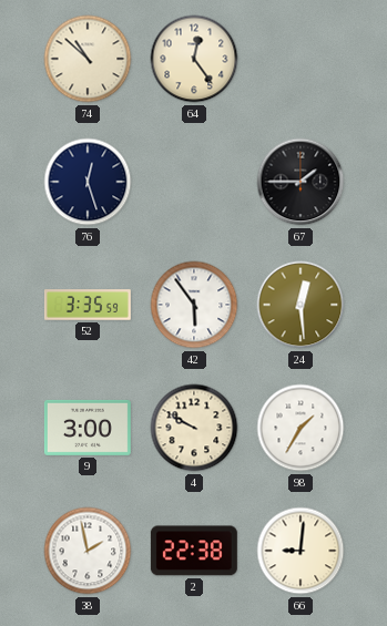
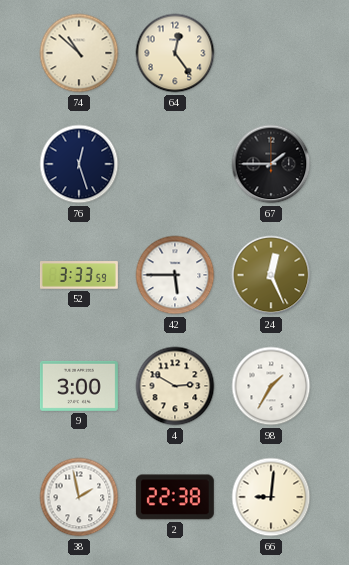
52: 3:35 -> 3:33
42: 5:54 -> 5:45
24: 12:29 -> 12:26
4: 9:50 -> 2:50
